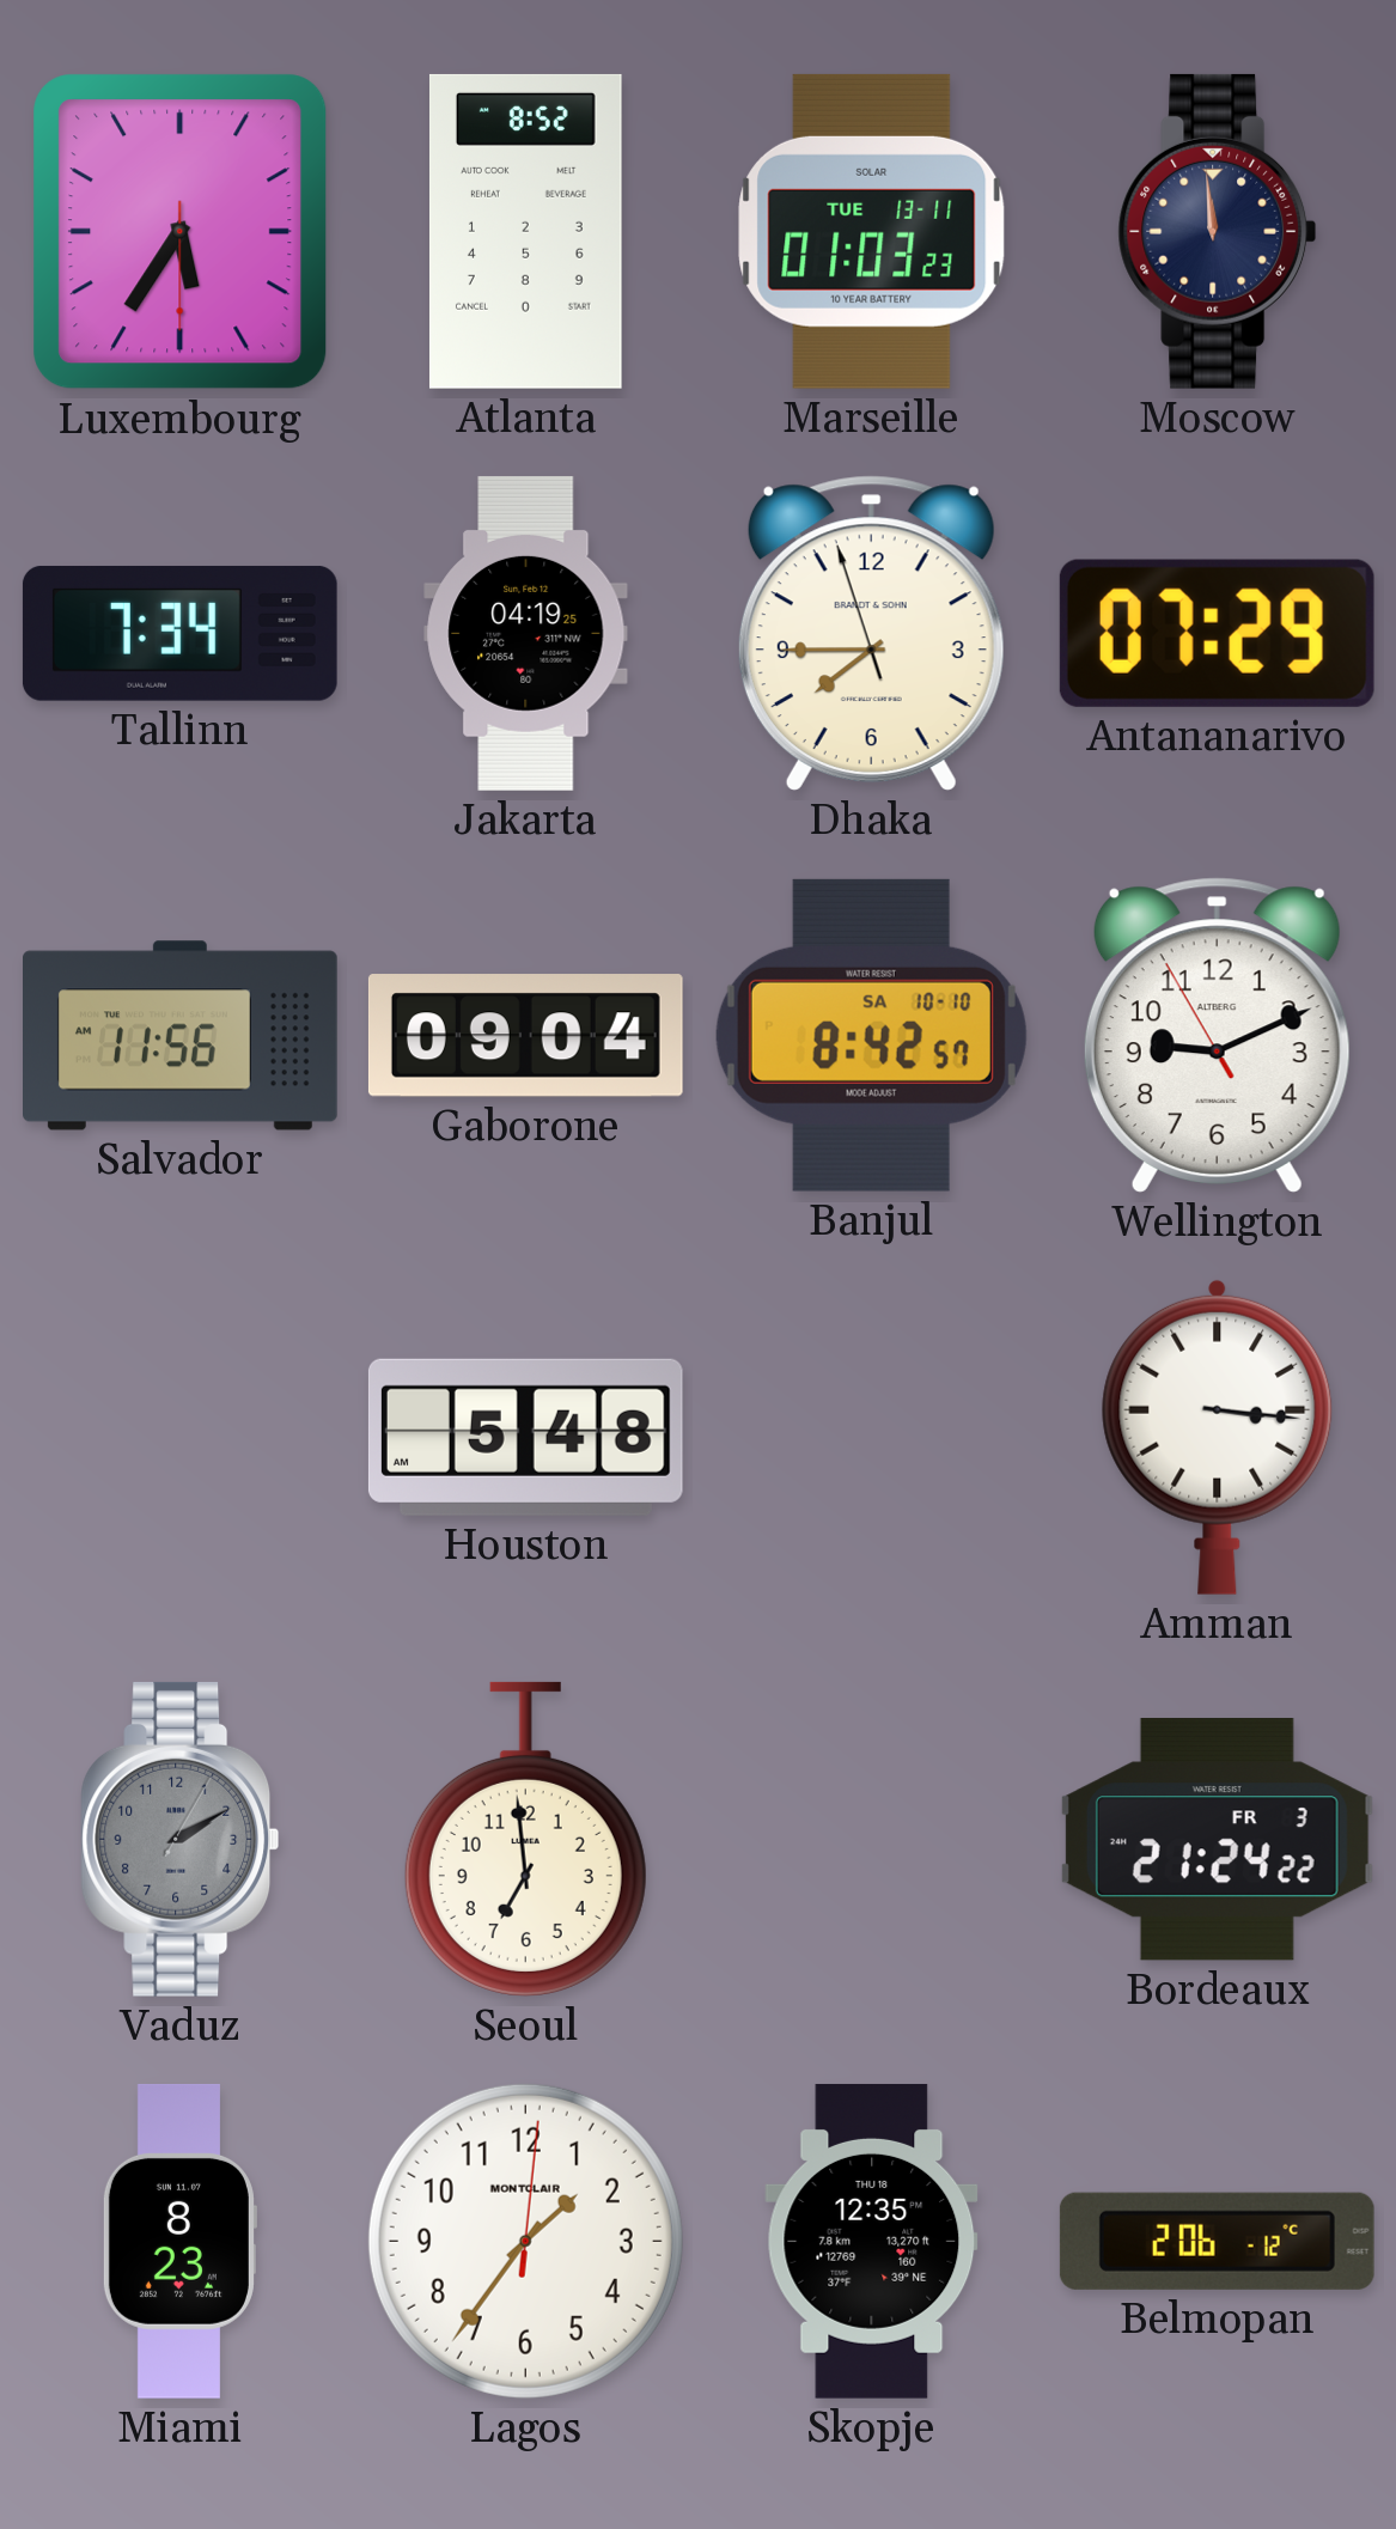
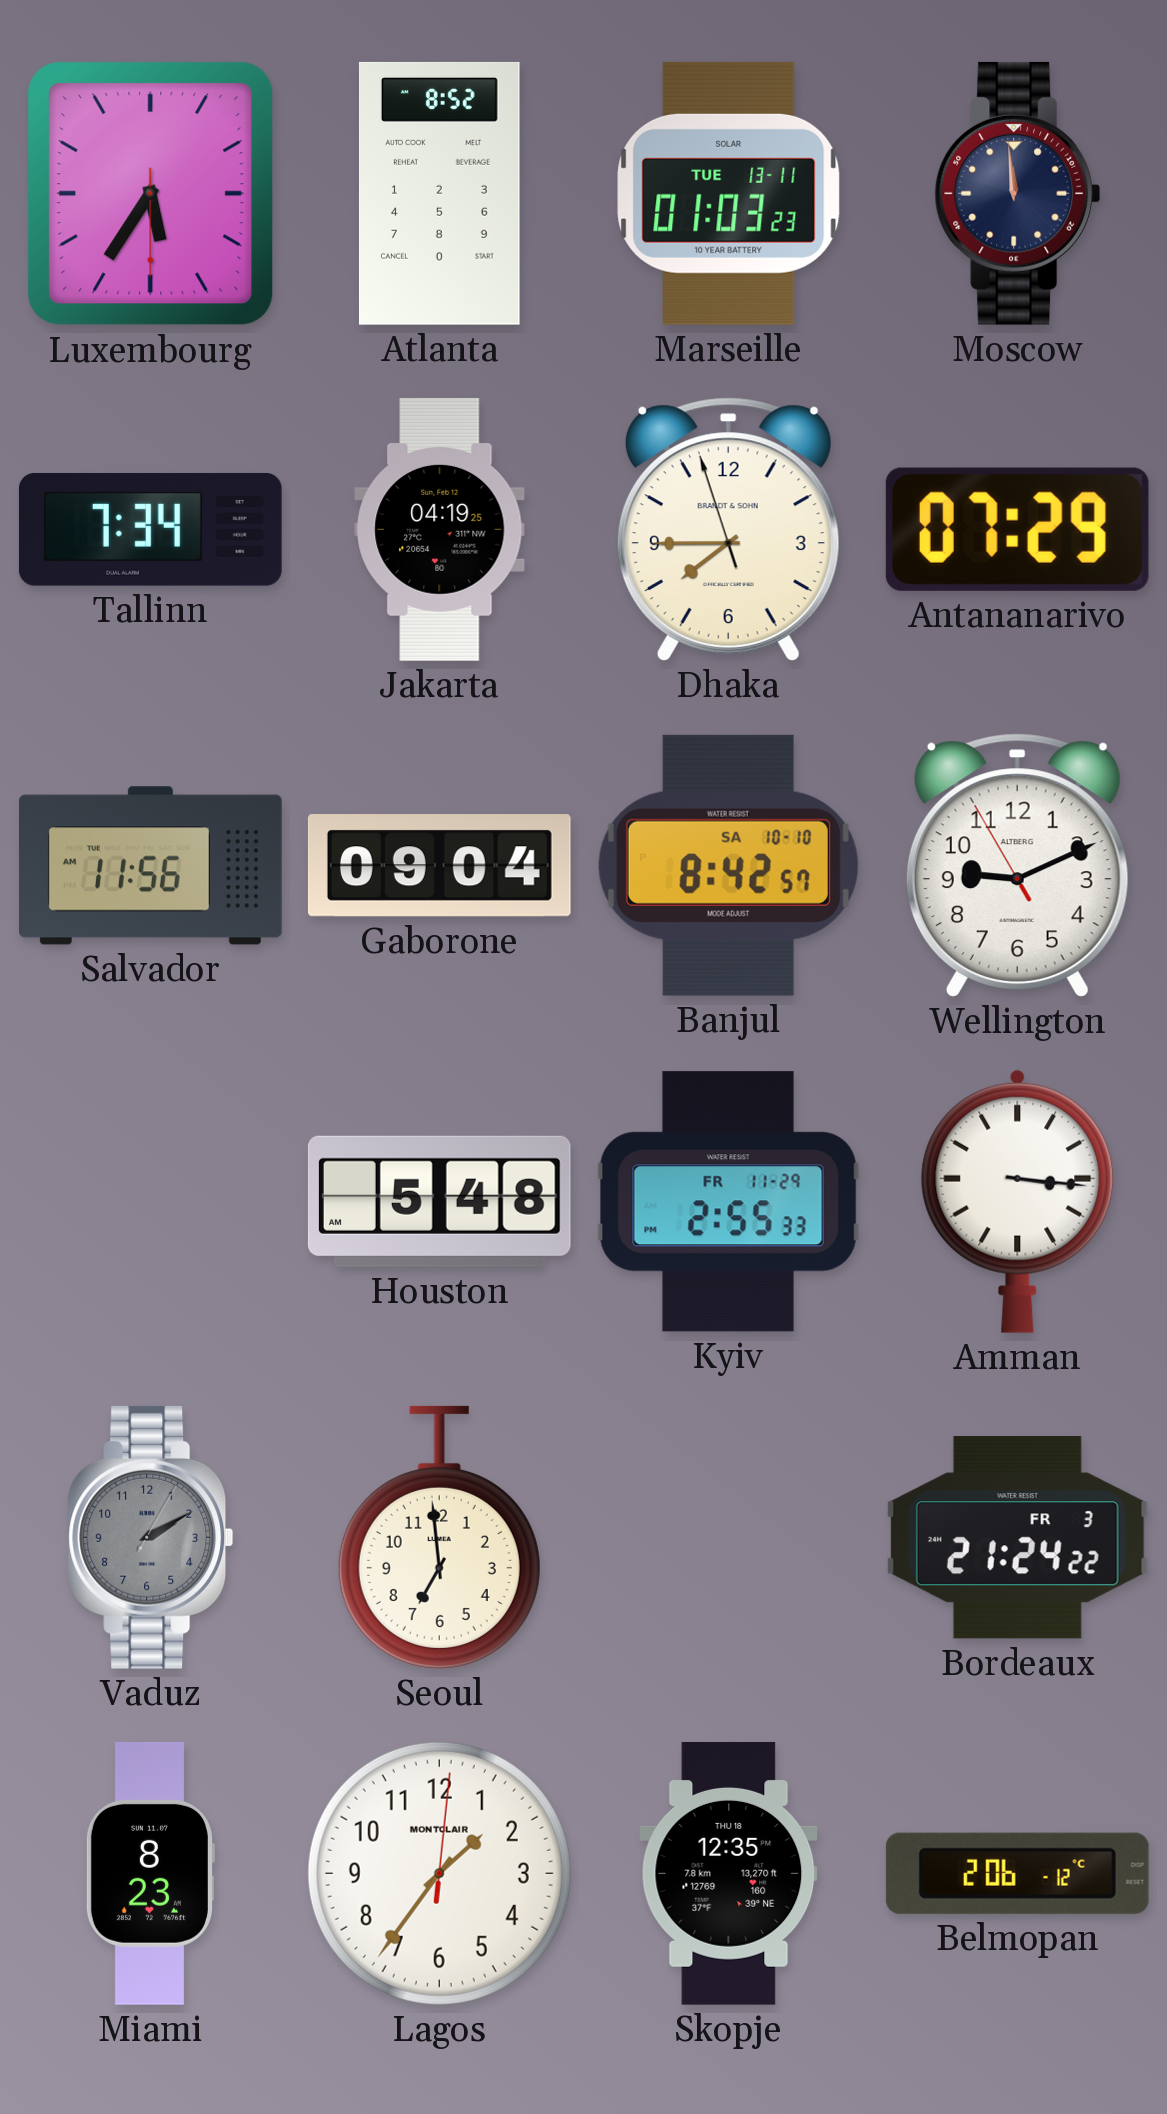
Kyiv: none -> 2:55
